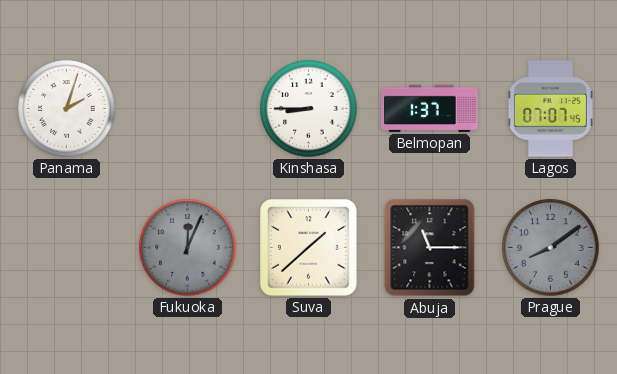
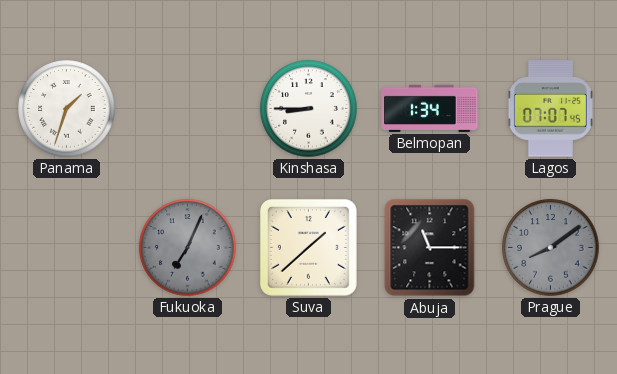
Panama: 2:03 -> 1:33
Belmopan: 1:37 -> 1:34
Fukuoka: 12:04 -> 7:04
